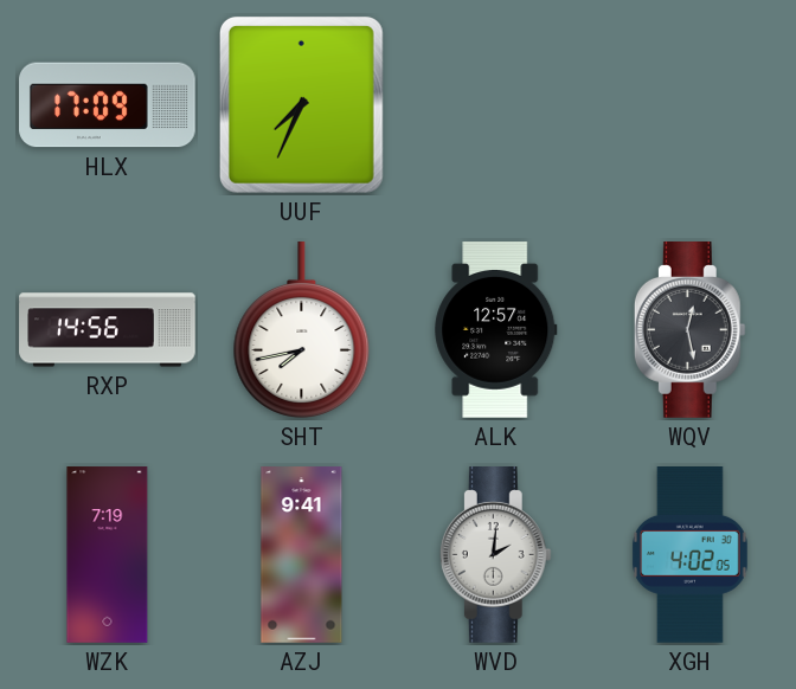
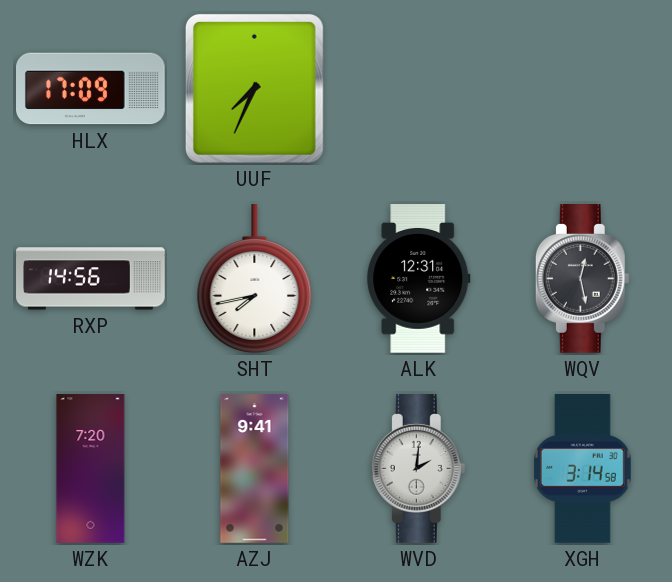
ALK: 12:57 -> 12:31
WZK: 7:19 -> 7:20
XGH: 4:02 -> 3:14
